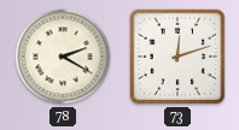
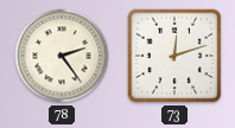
78: 2:20 -> 2:24
